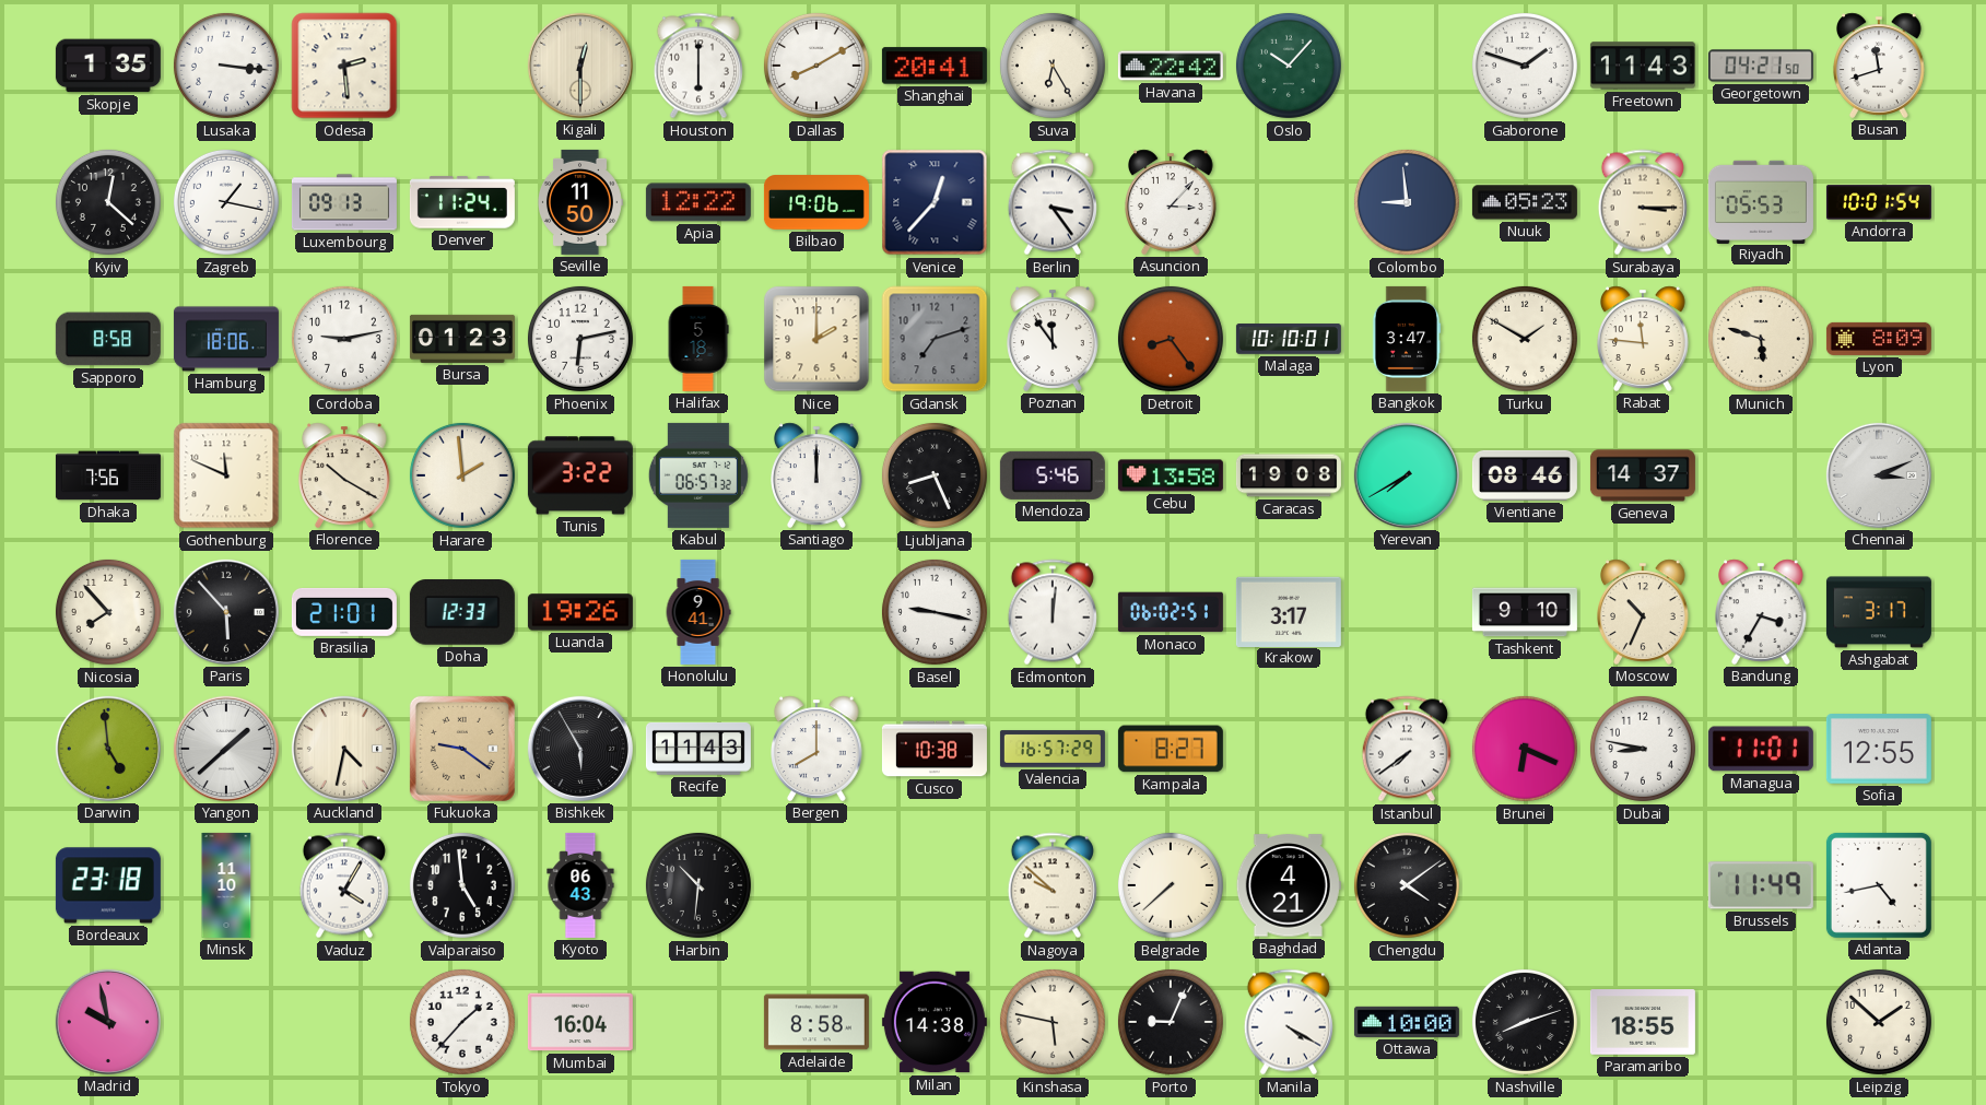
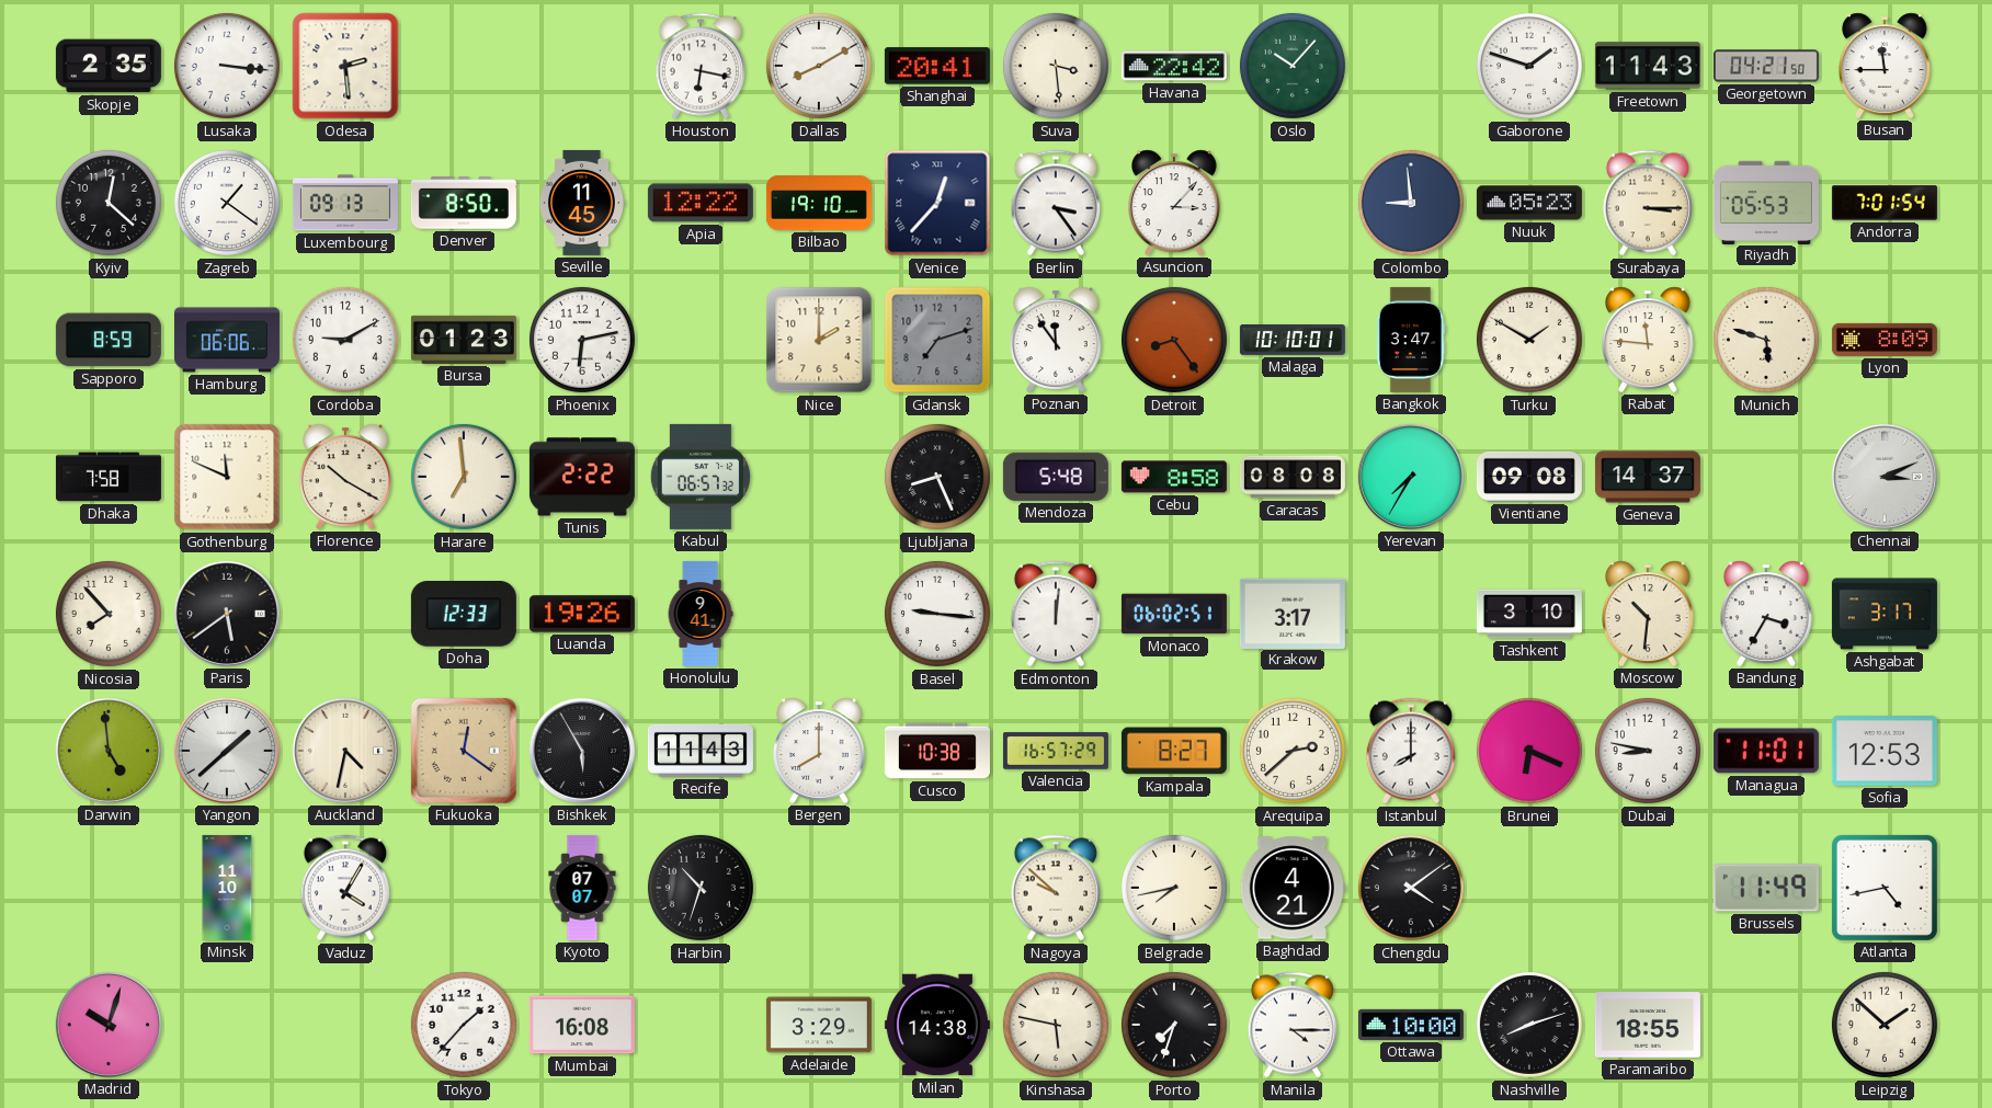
Skopje: 1:35 -> 2:35
Kigali: 12:30 -> none
Houston: 6:00 -> 6:17
Suva: 6:25 -> 3:29
Busan: 11:42 -> 11:45
Zagreb: 1:17 -> 1:21
Denver: 11:24 -> 8:50
Seville: 11:50 -> 11:45
Bilbao: 19:06 -> 19:10
Andorra: 10:01 -> 7:01
Sapporo: 8:58 -> 8:59
Hamburg: 18:06 -> 06:06
Cordoba: 9:13 -> 9:10
Halifax: 5:18 -> none
Dhaka: 7:56 -> 7:58
Harare: 1:59 -> 6:59
Tunis: 3:22 -> 2:22
Santiago: 12:00 -> none
Mendoza: 5:46 -> 5:48
Cebu: 13:58 -> 8:58
Caracas: 19:08 -> 08:08
Yerevan: 7:40 -> 7:35
Vientiane: 08:46 -> 09:08
Paris: 5:53 -> 5:39
Brasilia: 21:01 -> none
Basel: 9:17 -> 9:16
Tashkent: 9:10 -> 3:10
Moscow: 10:34 -> 10:31
Fukuoka: 9:21 -> 12:21
Arequipa: none -> 2:38
Istanbul: 7:39 -> 8:00
Sofia: 12:55 -> 12:53
Bordeaux: 23:18 -> none
Valparaiso: 4:59 -> none
Kyoto: 06:43 -> 07:07
Harbin: 10:31 -> 10:33
Belgrade: 7:38 -> 7:43
Madrid: 9:58 -> 10:03
Mumbai: 16:04 -> 16:08
Adelaide: 8:58 -> 3:29
Porto: 9:04 -> 7:33
Manila: 4:20 -> 4:15
